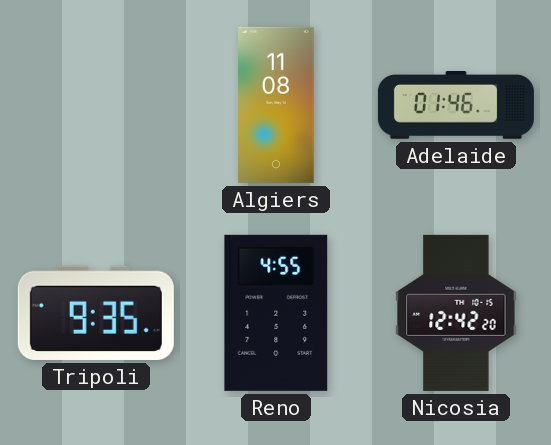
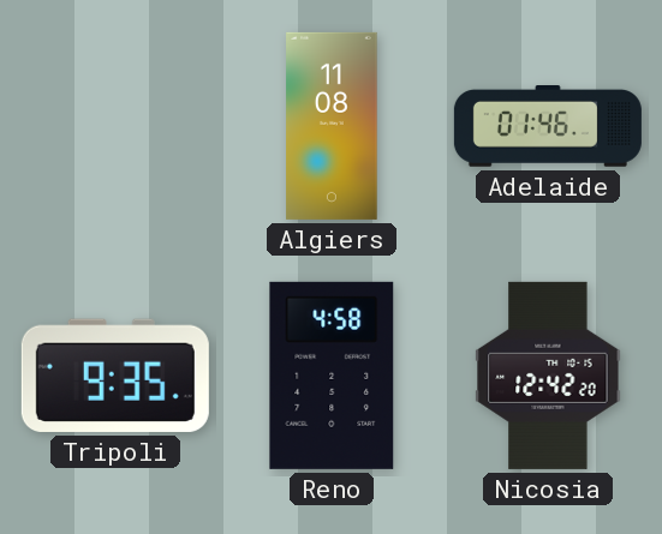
Reno: 4:55 -> 4:58
